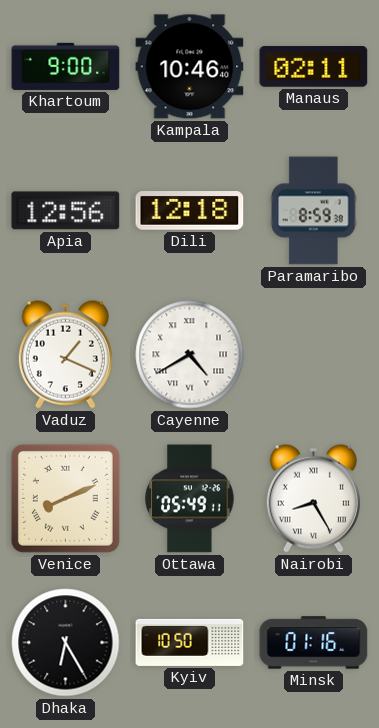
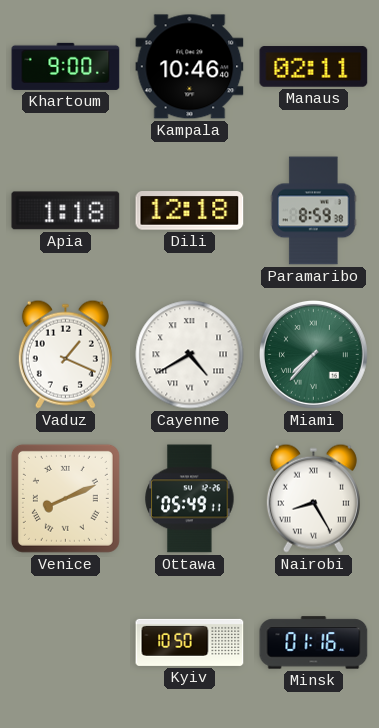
Apia: 12:56 -> 1:18
Miami: none -> 7:37
Dhaka: 6:25 -> none
